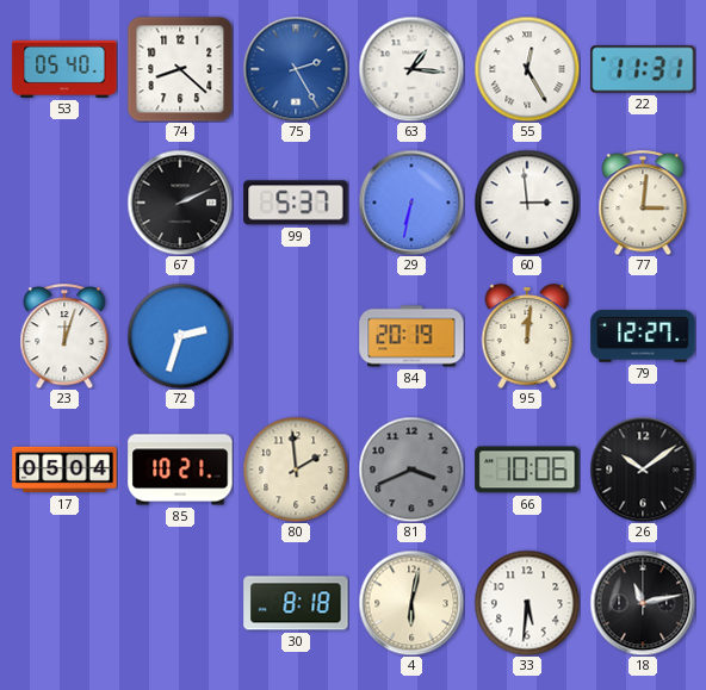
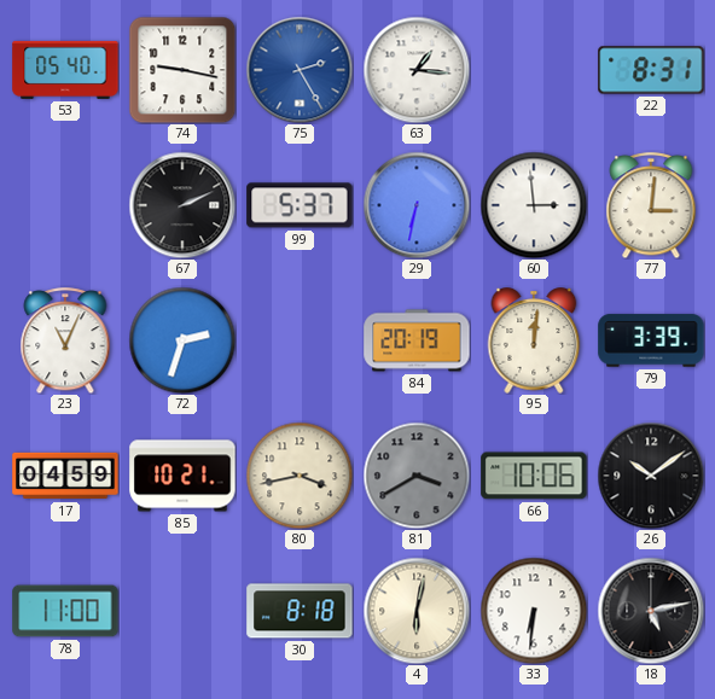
74: 8:22 -> 9:17
55: 12:25 -> none
22: 11:31 -> 8:31
23: 12:03 -> 11:04
79: 12:27 -> 3:39
17: 05:04 -> 04:59
80: 1:59 -> 3:43
81: 3:41 -> 3:40
78: none -> 11:00
33: 5:31 -> 6:31
18: 11:13 -> 5:13
